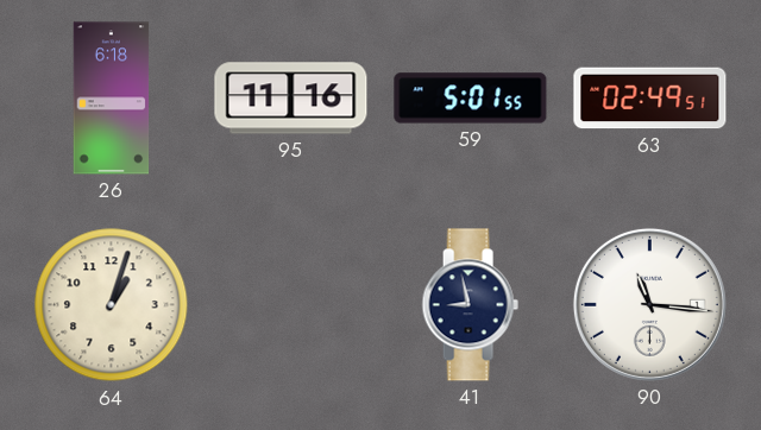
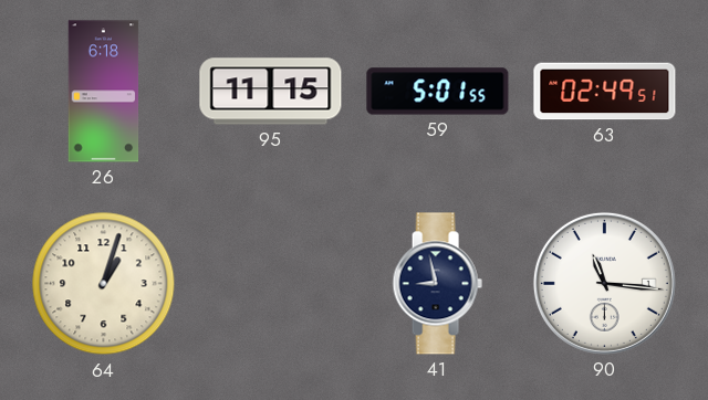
95: 11:16 -> 11:15
